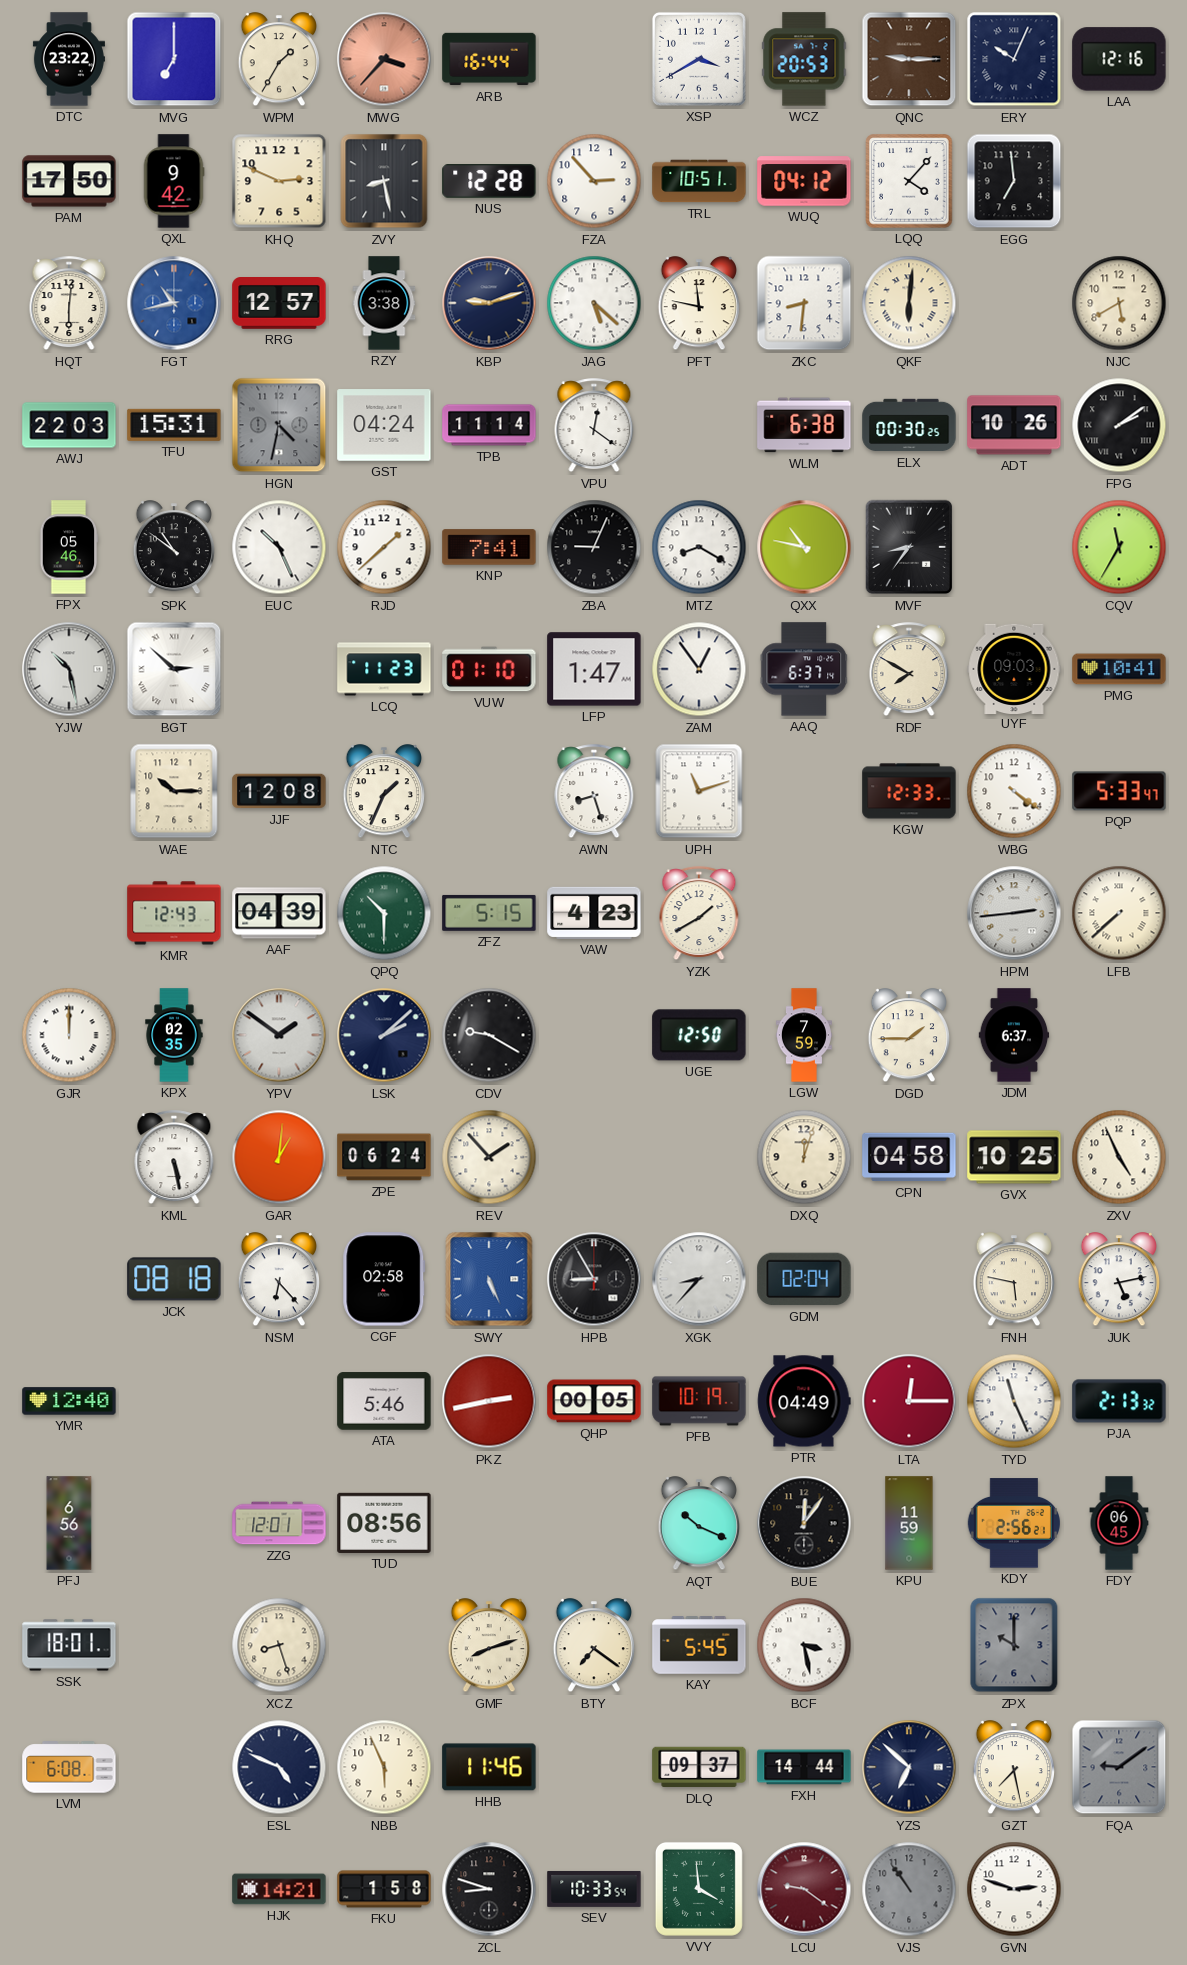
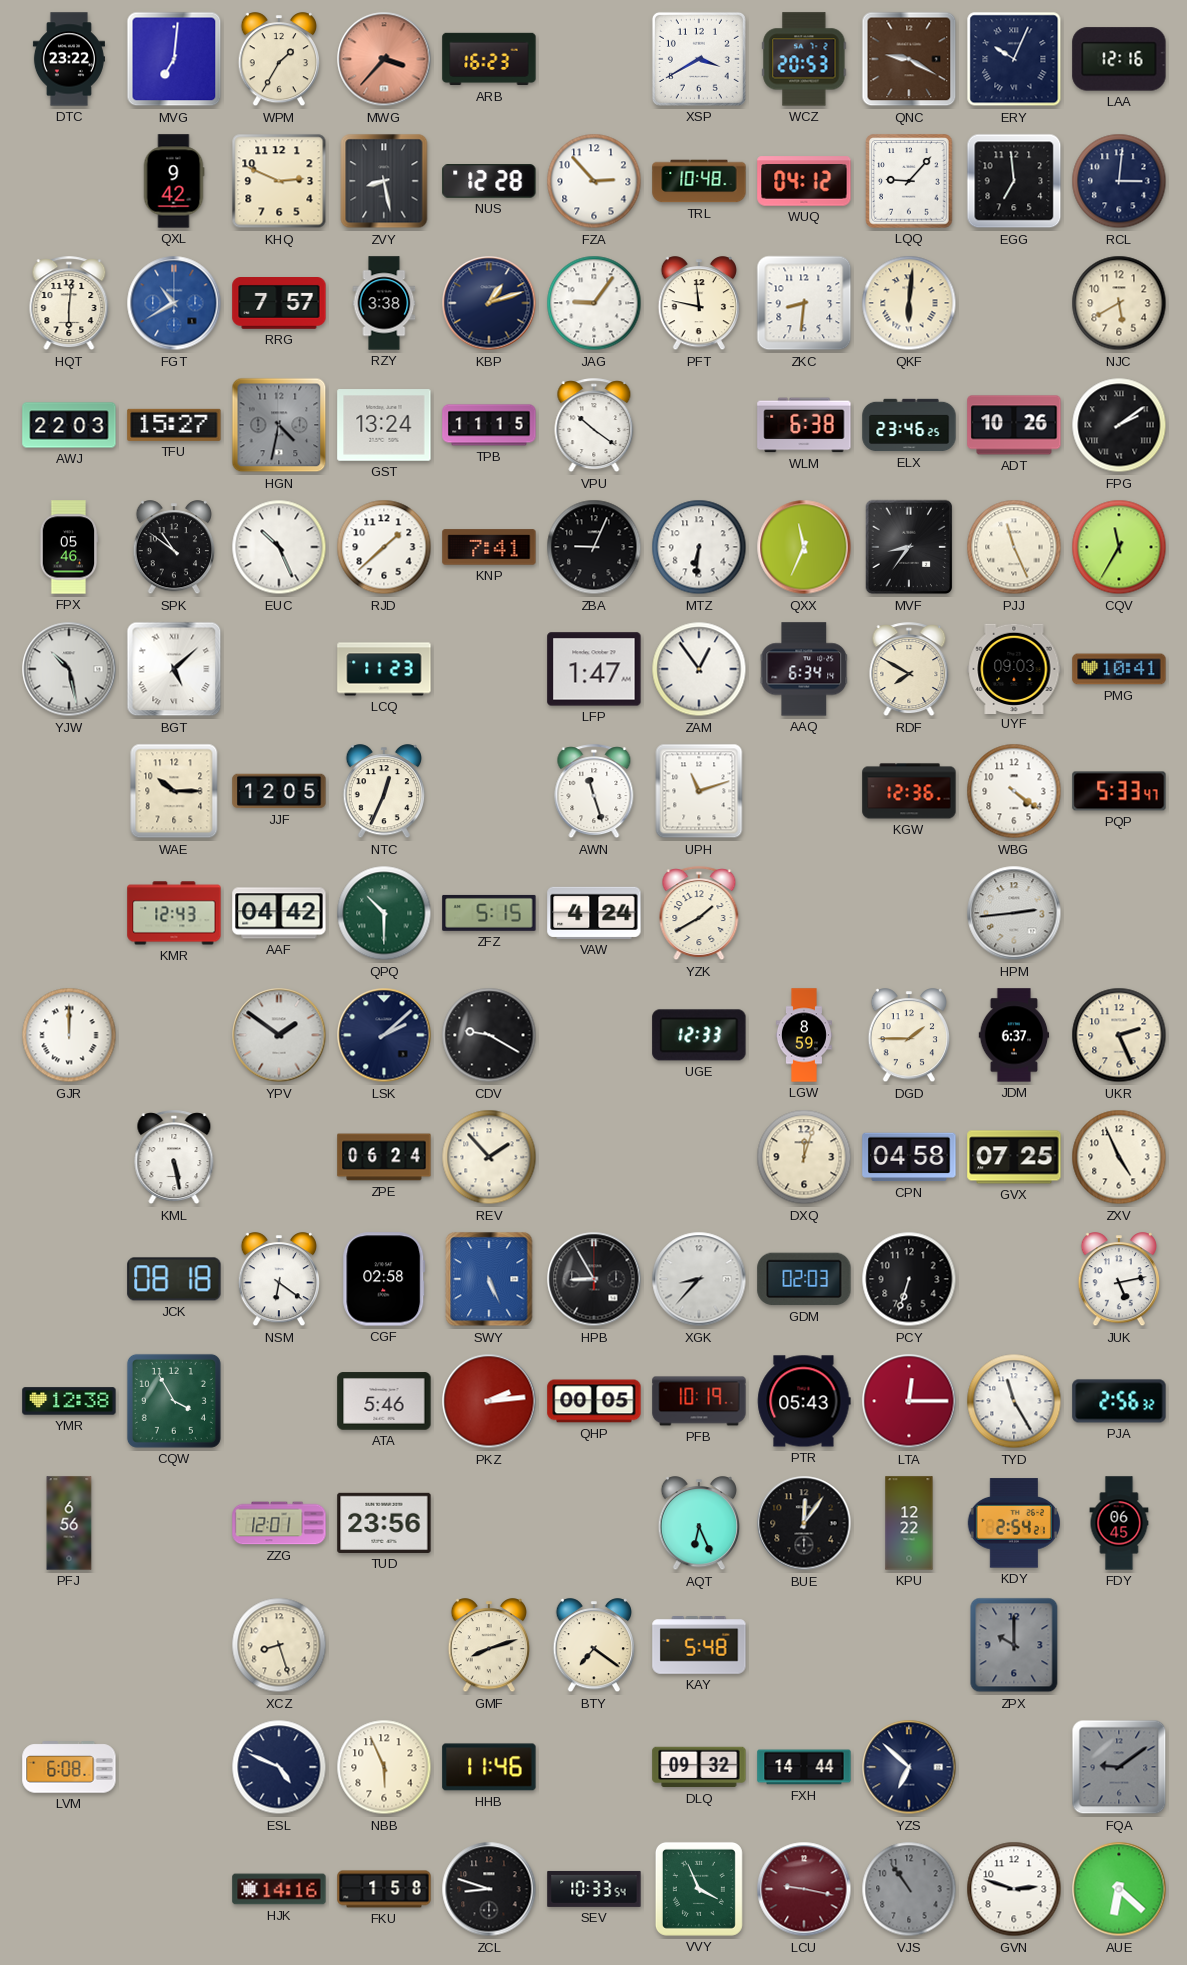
MVG: 7:00 -> 7:01
ARB: 16:44 -> 16:23
QNC: 9:15 -> 9:20
PAM: 17:50 -> none
TRL: 10:51 -> 10:48
LQQ: 4:07 -> 9:07
RCL: none -> 3:01
FGT: 10:43 -> 10:40
RRG: 12:57 -> 7:57
KBP: 9:12 -> 1:12
JAG: 5:22 -> 9:06
TFU: 15:31 -> 15:27
GST: 04:24 -> 13:24
TPB: 11:14 -> 11:15
VPU: 12:21 -> 10:21
ELX: 00:30 -> 23:46
MTZ: 8:20 -> 6:31
QXX: 10:47 -> 11:34
PJJ: none -> 11:26
BGT: 2:52 -> 5:08
VUW: 01:10 -> none
AAQ: 6:37 -> 6:34
JJF: 12:08 -> 12:05
NTC: 1:34 -> 12:34
AWN: 8:27 -> 11:27
KGW: 12:33 -> 12:36
AAF: 04:39 -> 04:42
VAW: 4:23 -> 4:24
LFB: 7:38 -> none
KPX: 02:35 -> none
UGE: 12:50 -> 12:33
LGW: 7:59 -> 8:59
UKR: none -> 2:26
GAR: 1:01 -> none
GVX: 10:25 -> 07:25
NSM: 6:23 -> 6:21
GDM: 02:04 -> 02:03
PCY: none -> 6:33
FNH: 5:47 -> none
YMR: 12:40 -> 12:38
CQW: none -> 3:55
PKZ: 2:43 -> 2:14
PTR: 04:49 -> 05:43
TYD: 11:26 -> 11:25
PJA: 2:13 -> 2:56
TUD: 08:56 -> 23:56
AQT: 10:19 -> 6:26
KPU: 11:59 -> 12:22
KDY: 2:56 -> 2:54
SSK: 18:01 -> none
KAY: 5:45 -> 5:48
BCF: 3:28 -> none
DLQ: 09:37 -> 09:32
GZT: 7:28 -> none
HJK: 14:21 -> 14:16
VVY: 3:59 -> 3:56
LCU: 9:21 -> 9:17
AUE: none -> 6:22
